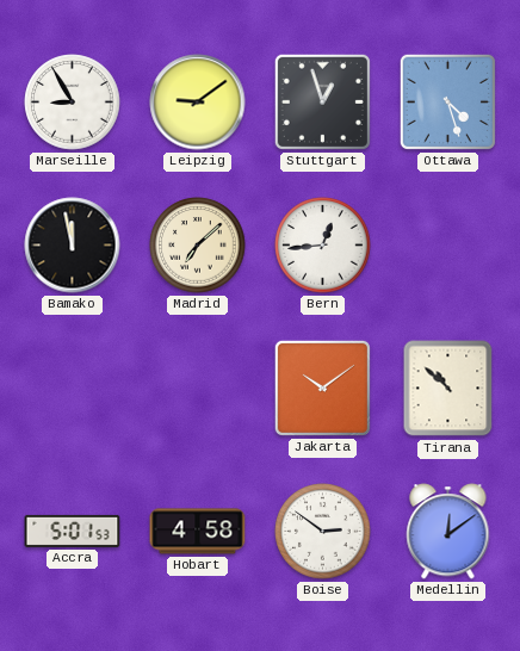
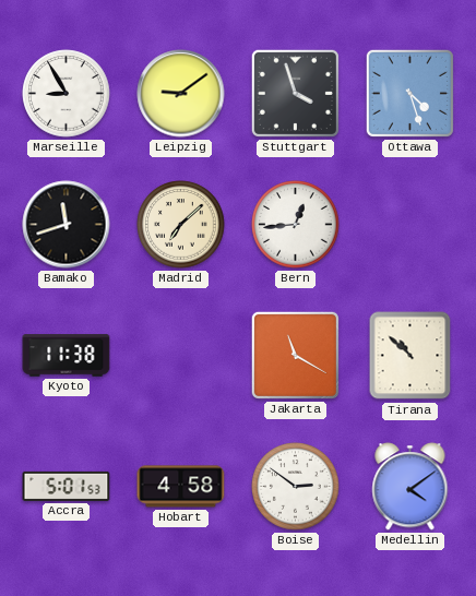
Stuttgart: 12:57 -> 3:57
Bamako: 11:58 -> 11:42
Kyoto: none -> 11:38
Jakarta: 10:09 -> 11:20
Medellin: 12:09 -> 4:09
